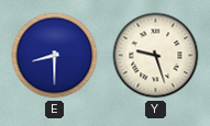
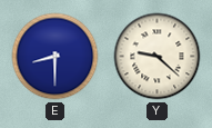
Y: 9:27 -> 9:22
